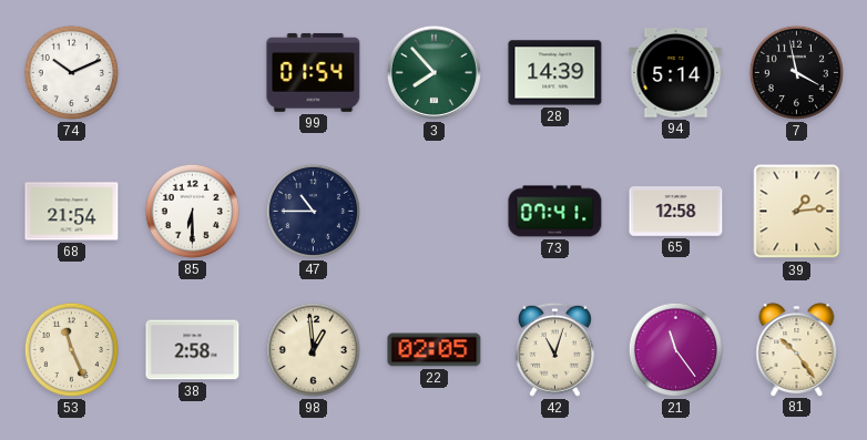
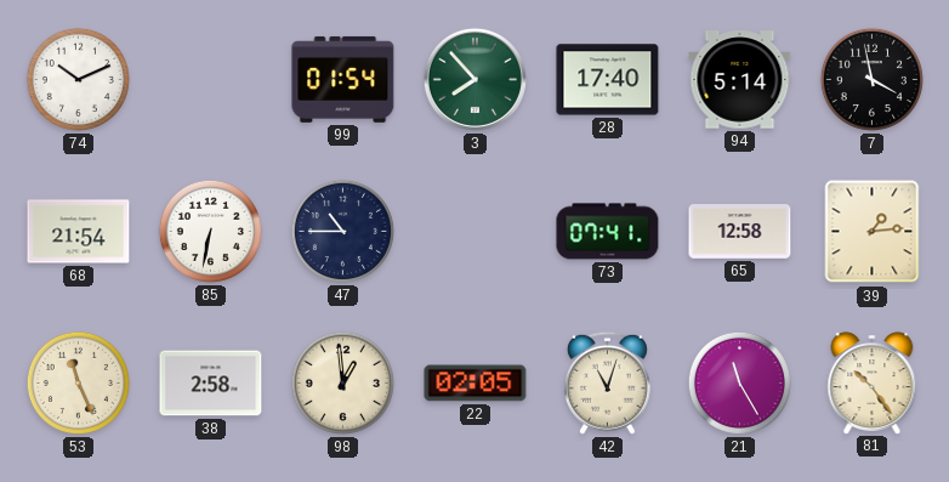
28: 14:39 -> 17:40
85: 6:30 -> 6:32
21: 11:24 -> 11:25
